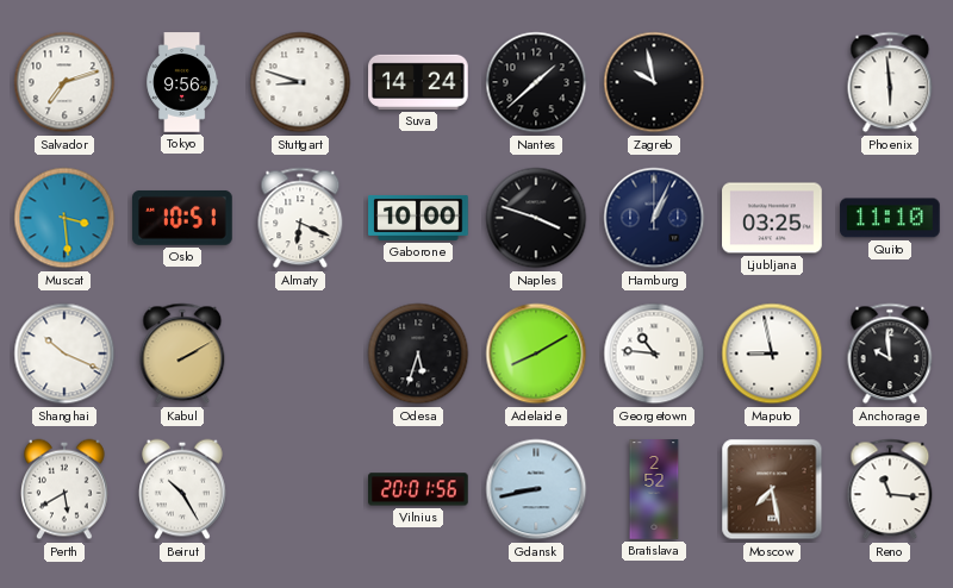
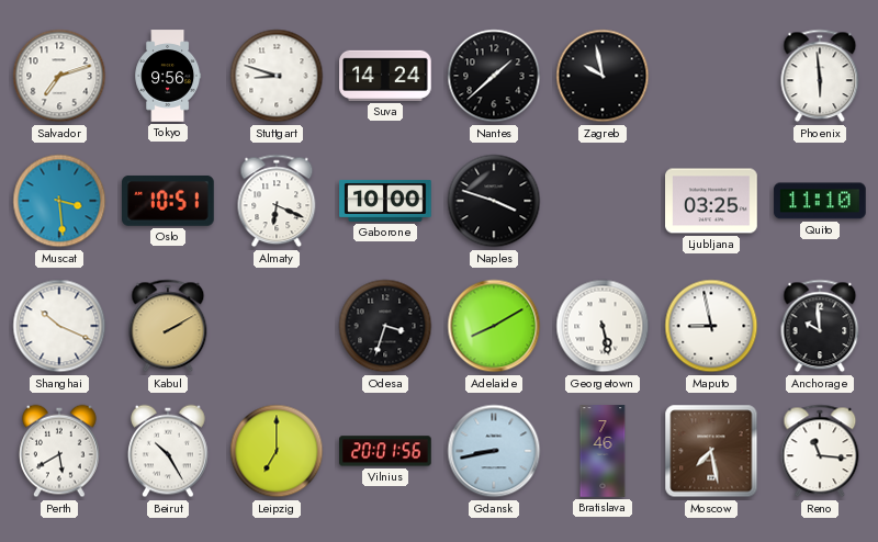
Hamburg: 1:04 -> none
Odesa: 5:33 -> 3:33
Georgetown: 10:46 -> 5:28
Leipzig: none -> 7:00
Bratislava: 2:52 -> 7:46
